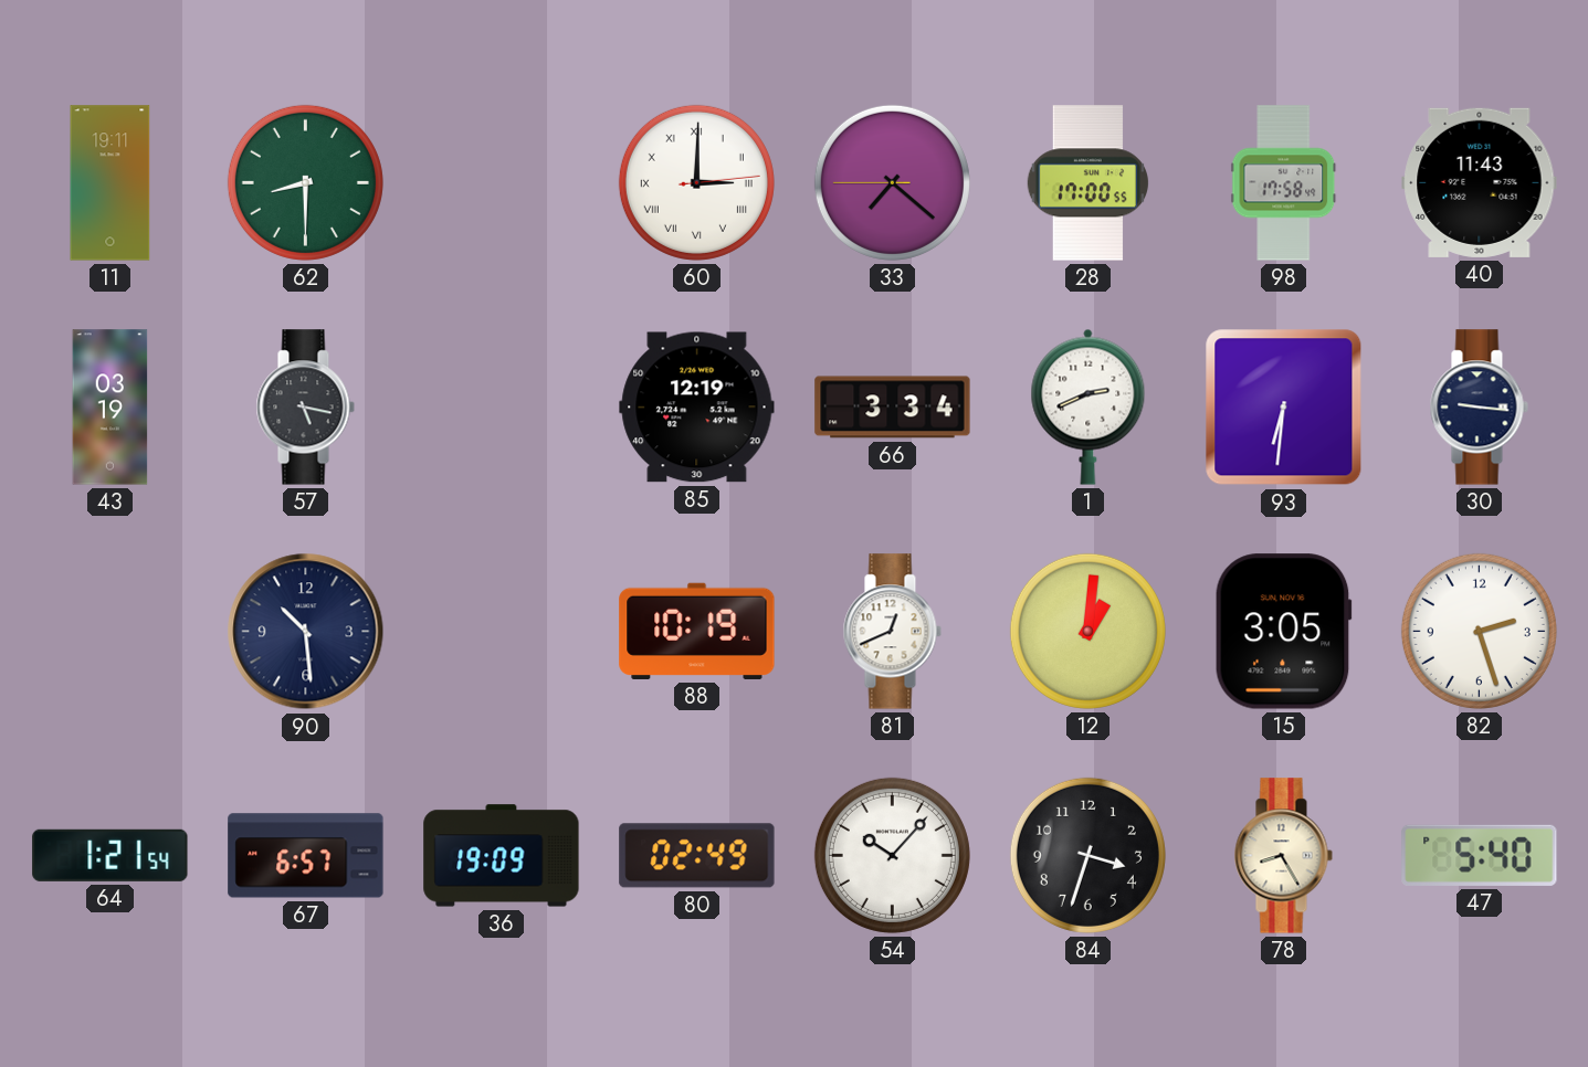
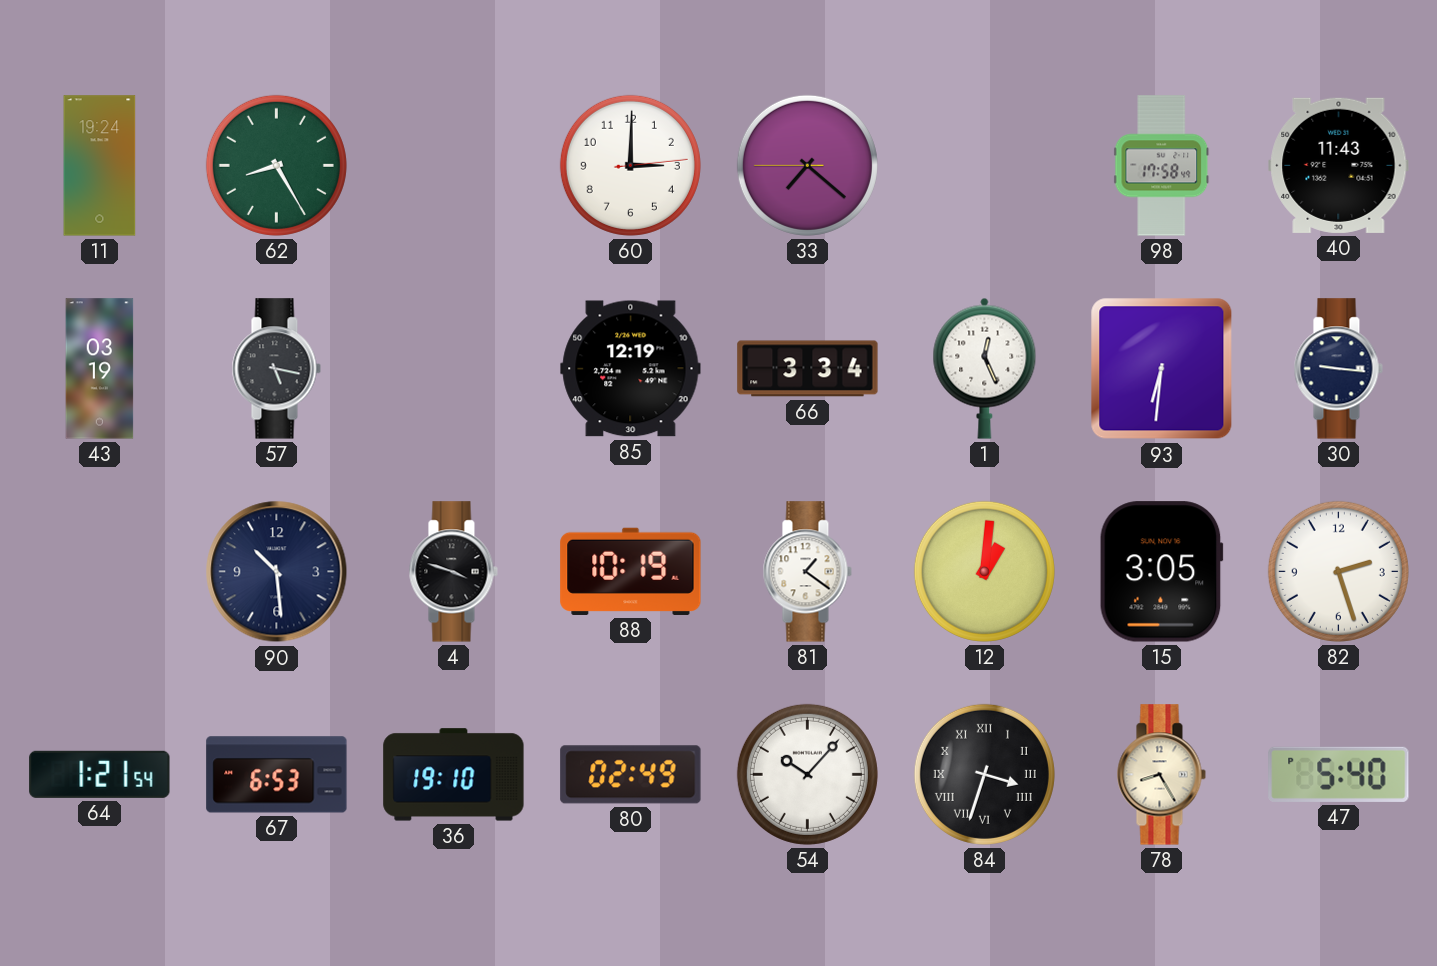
11: 19:11 -> 19:24
62: 8:30 -> 8:25
60 numerals: Roman -> Arabic
28: 17:00 -> none
1: 2:41 -> 12:26
4: none -> 3:48
81: 12:41 -> 1:21
67: 6:57 -> 6:53
36: 19:09 -> 19:10
84 numerals: Arabic -> Roman
